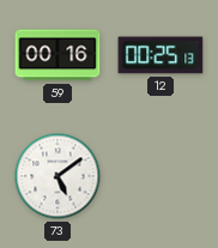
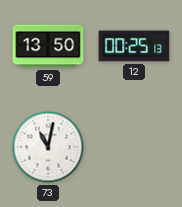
59: 00:16 -> 13:50
73: 5:09 -> 11:02
